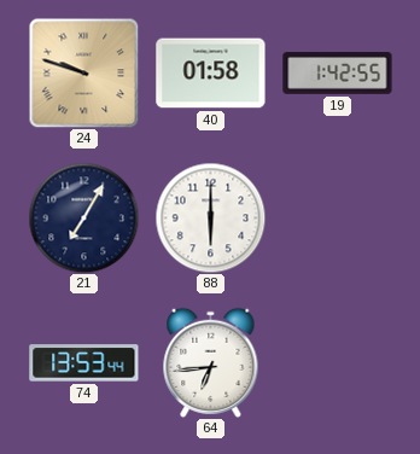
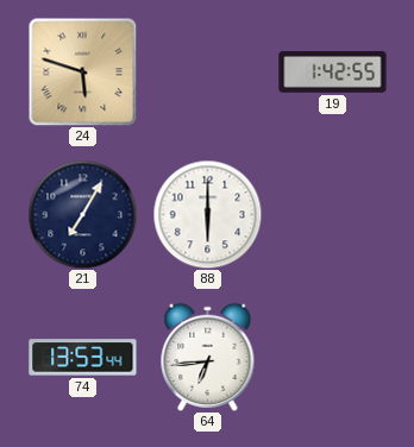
24: 9:48 -> 5:48
40: 01:58 -> none
